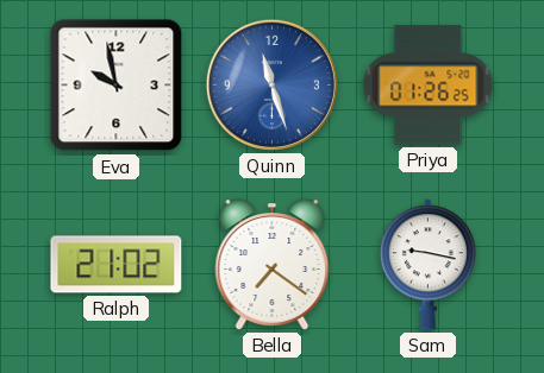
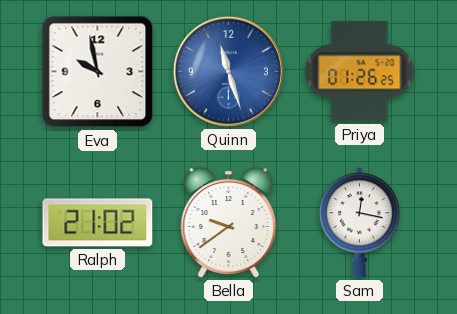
Bella: 7:21 -> 9:39
Sam: 9:17 -> 12:17
